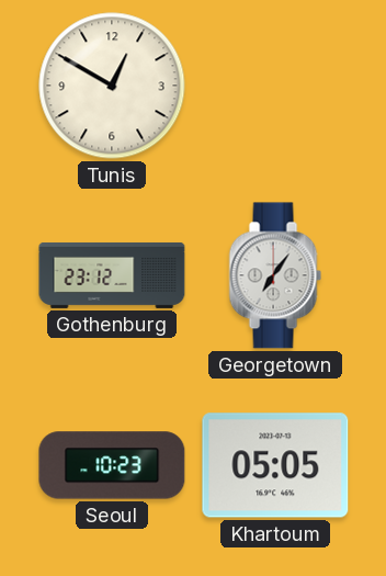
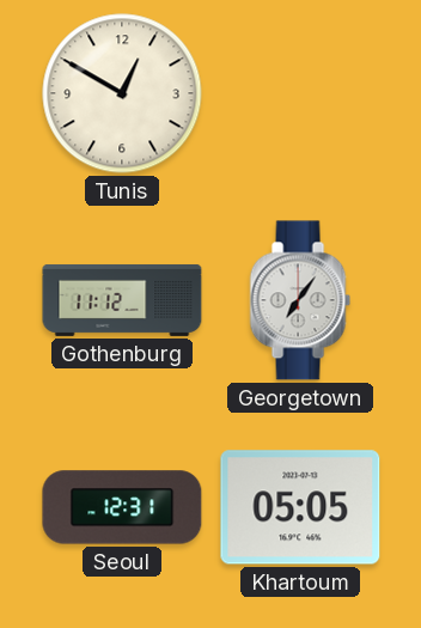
Gothenburg: 23:12 -> 11:12
Seoul: 10:23 -> 12:31
